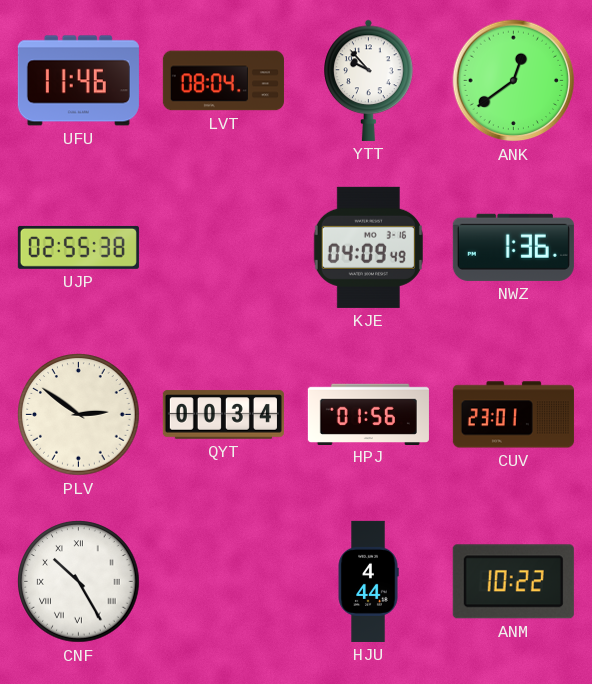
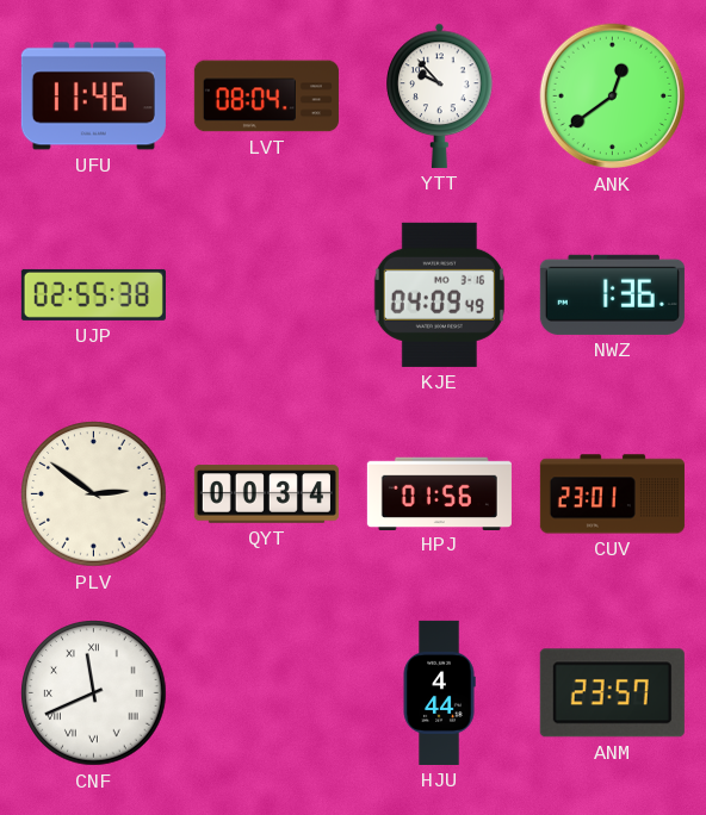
CNF: 10:25 -> 11:41
ANM: 10:22 -> 23:57
